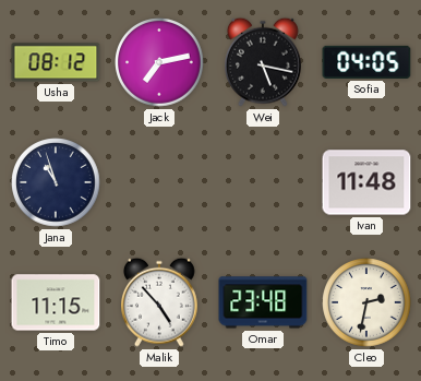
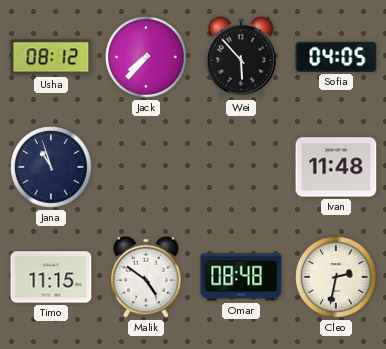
Jack: 7:13 -> 7:37
Wei: 5:17 -> 5:53
Malik: 4:53 -> 4:51
Omar: 23:48 -> 08:48
